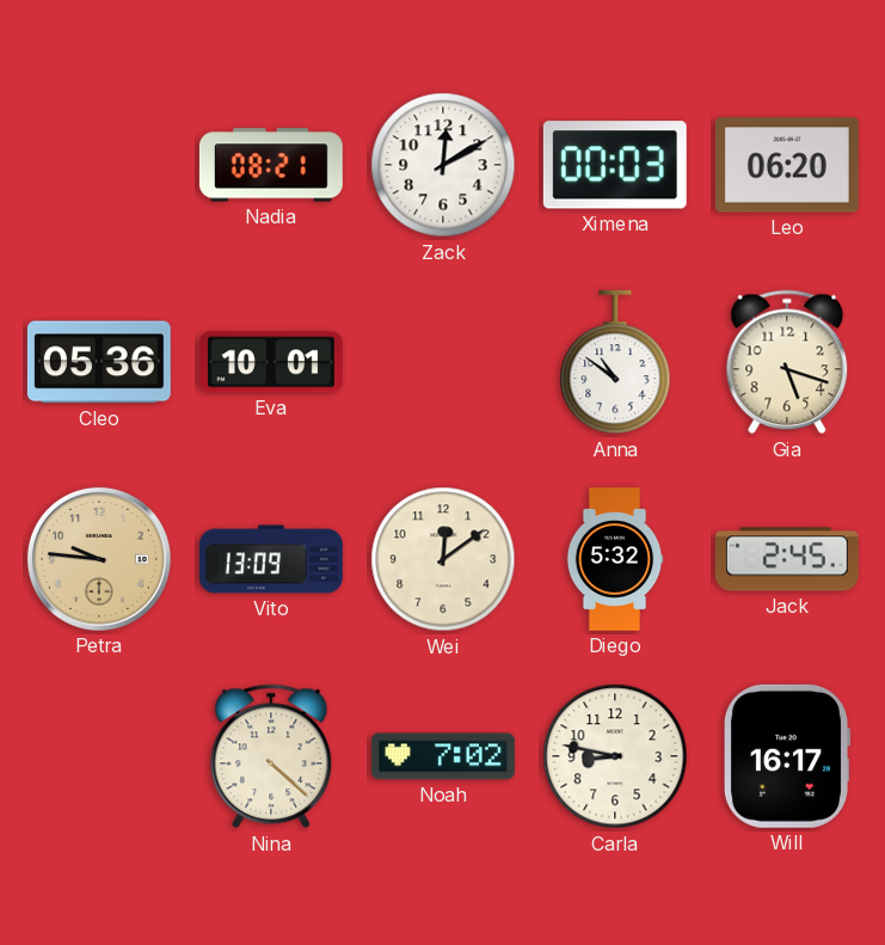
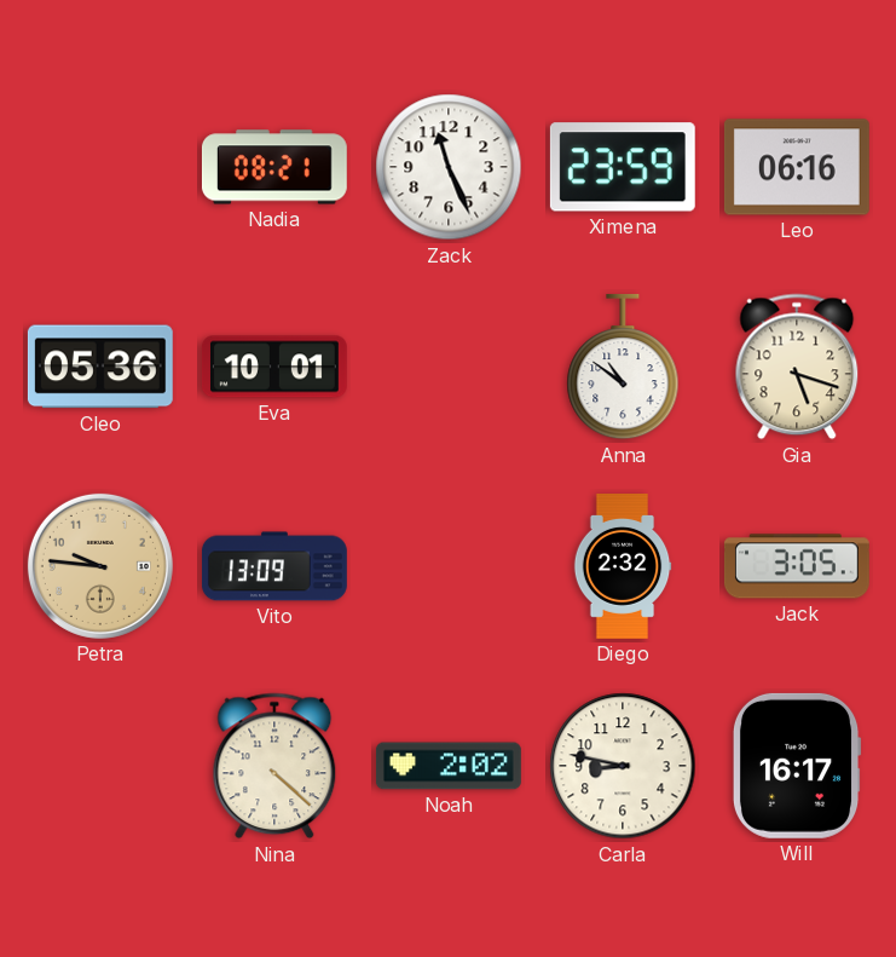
Zack: 12:10 -> 11:26
Ximena: 00:03 -> 23:59
Leo: 06:20 -> 06:16
Wei: 12:09 -> none
Diego: 5:32 -> 2:32
Jack: 2:45 -> 3:05
Noah: 7:02 -> 2:02
